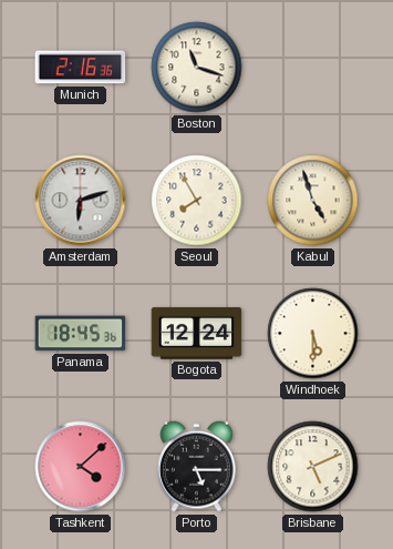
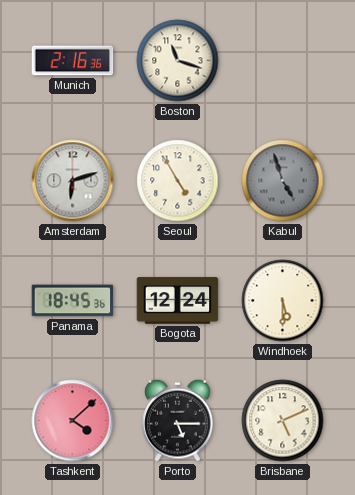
Seoul: 7:55 -> 4:55
Kabul dial: cream -> grey
